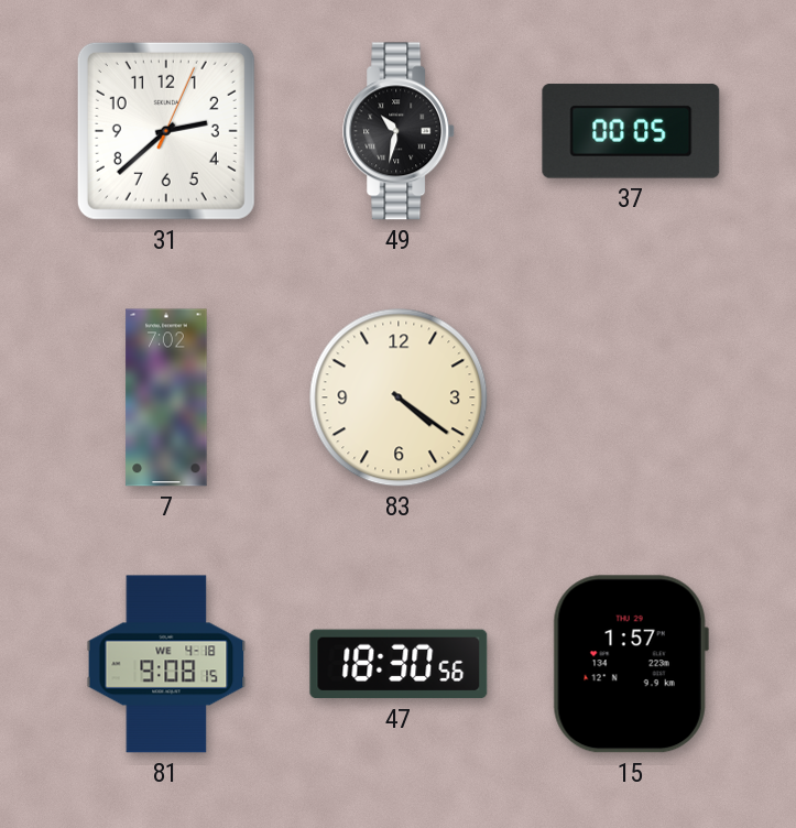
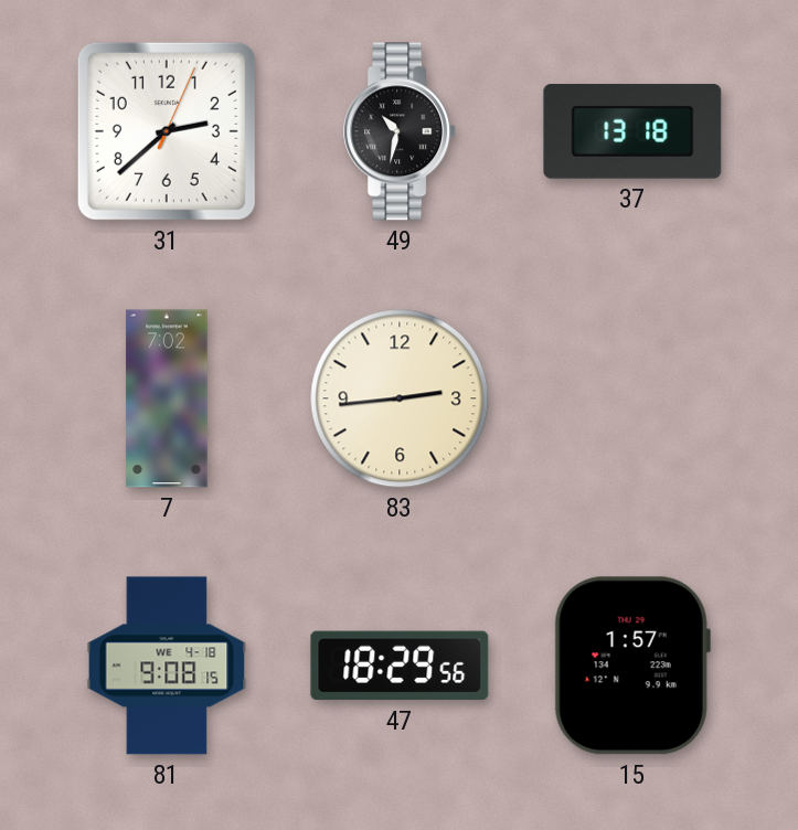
37: 00:05 -> 13:18
83: 4:21 -> 2:44
47: 18:30 -> 18:29
